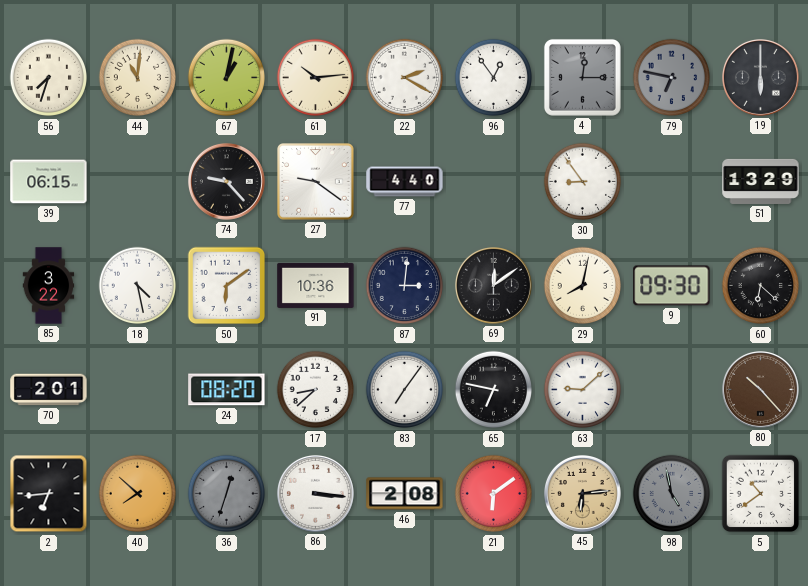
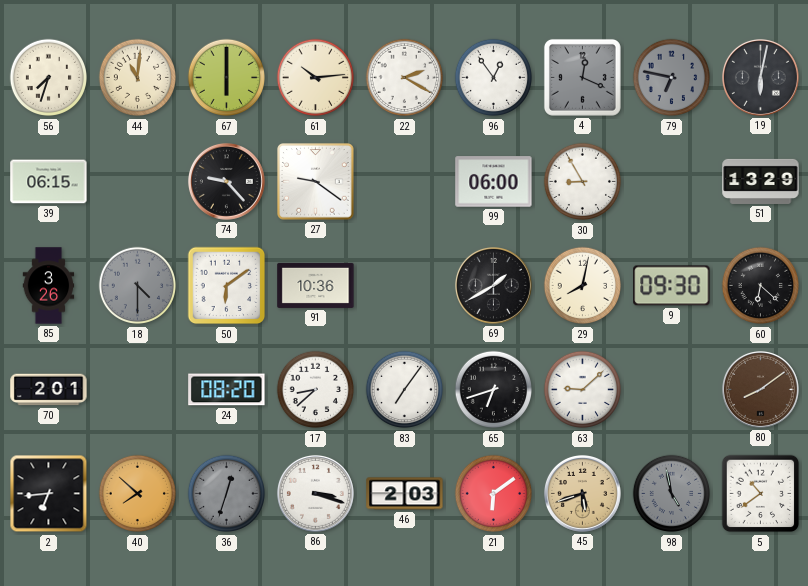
67: 1:02 -> 6:00
4: 12:15 -> 12:19
19: 6:00 -> 6:02
77: 4:40 -> none
99: none -> 06:00
30: 8:54 -> 8:55
85: 3:22 -> 3:26
18: 4:28 -> 4:30
18 dial: white -> grey
87: 3:01 -> none
69: 12:09 -> 1:40
65: 6:47 -> 6:42
80: 10:23 -> 8:09
86: 3:16 -> 3:18
46: 2:08 -> 2:03
45: 6:14 -> 5:42
